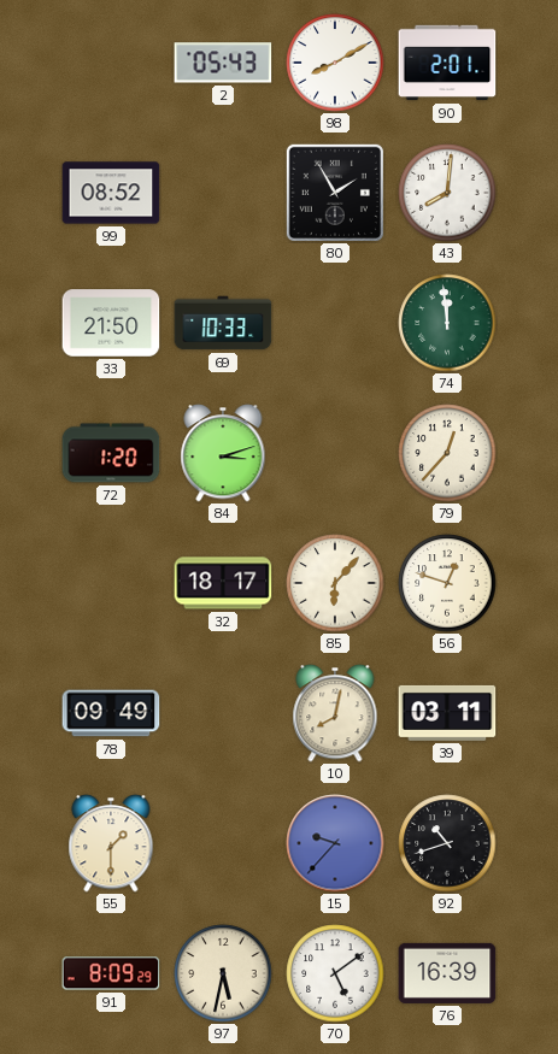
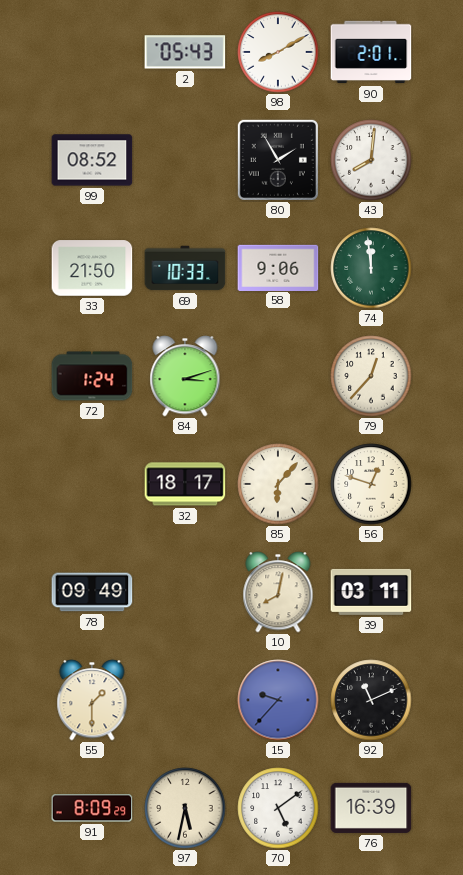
58: none -> 9:06
72: 1:20 -> 1:24
92: 10:42 -> 11:11
